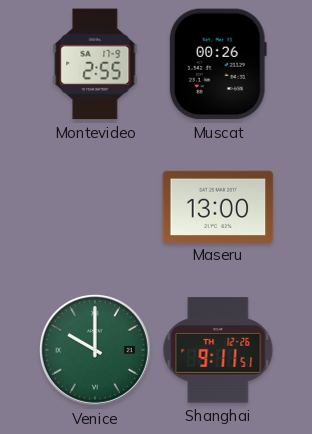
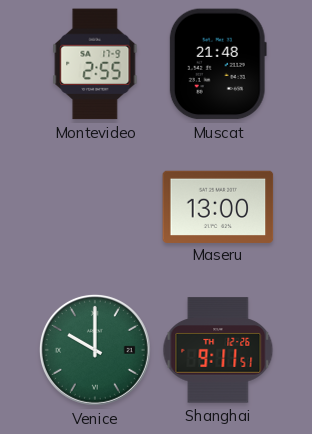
Muscat: 00:26 -> 21:48
